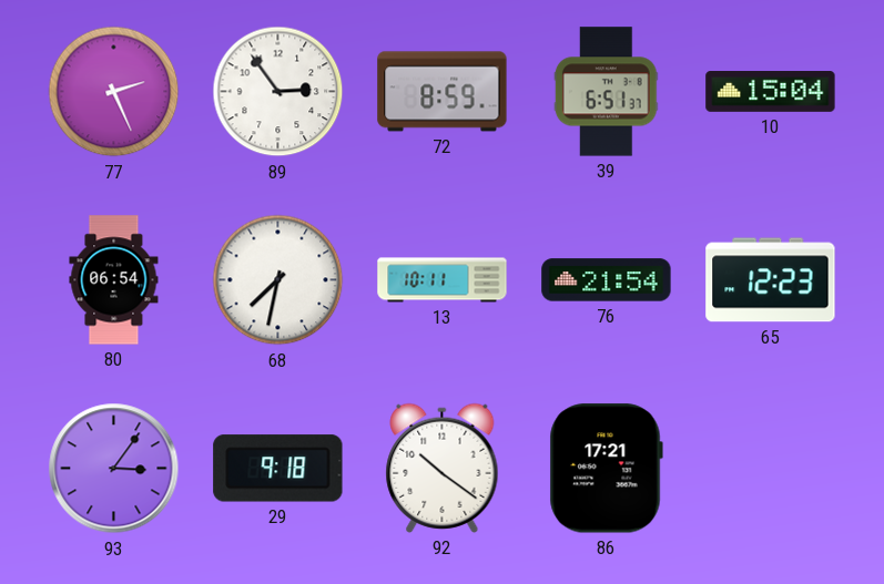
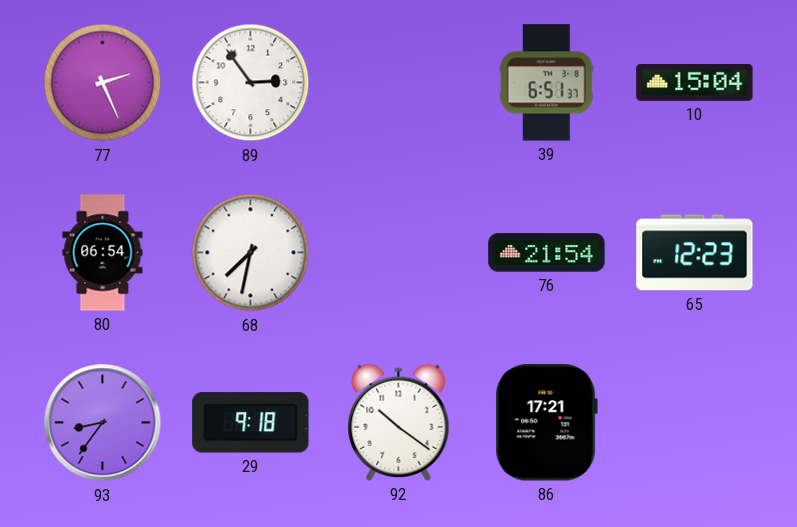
72: 8:59 -> none
13: 10:11 -> none
93: 3:06 -> 8:36
